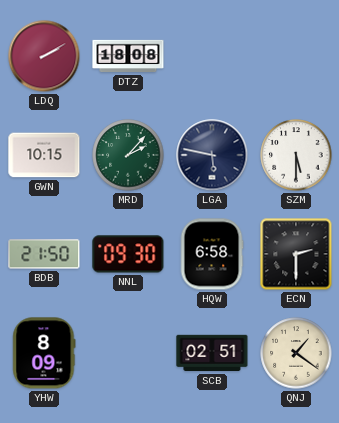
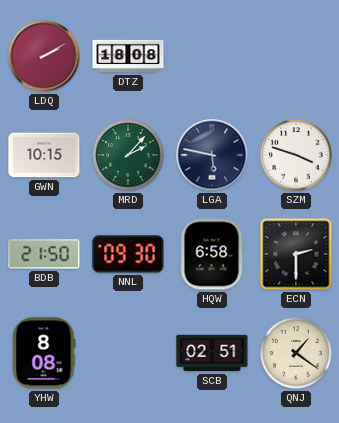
SZM: 5:30 -> 3:48
YHW: 8:09 -> 8:08
